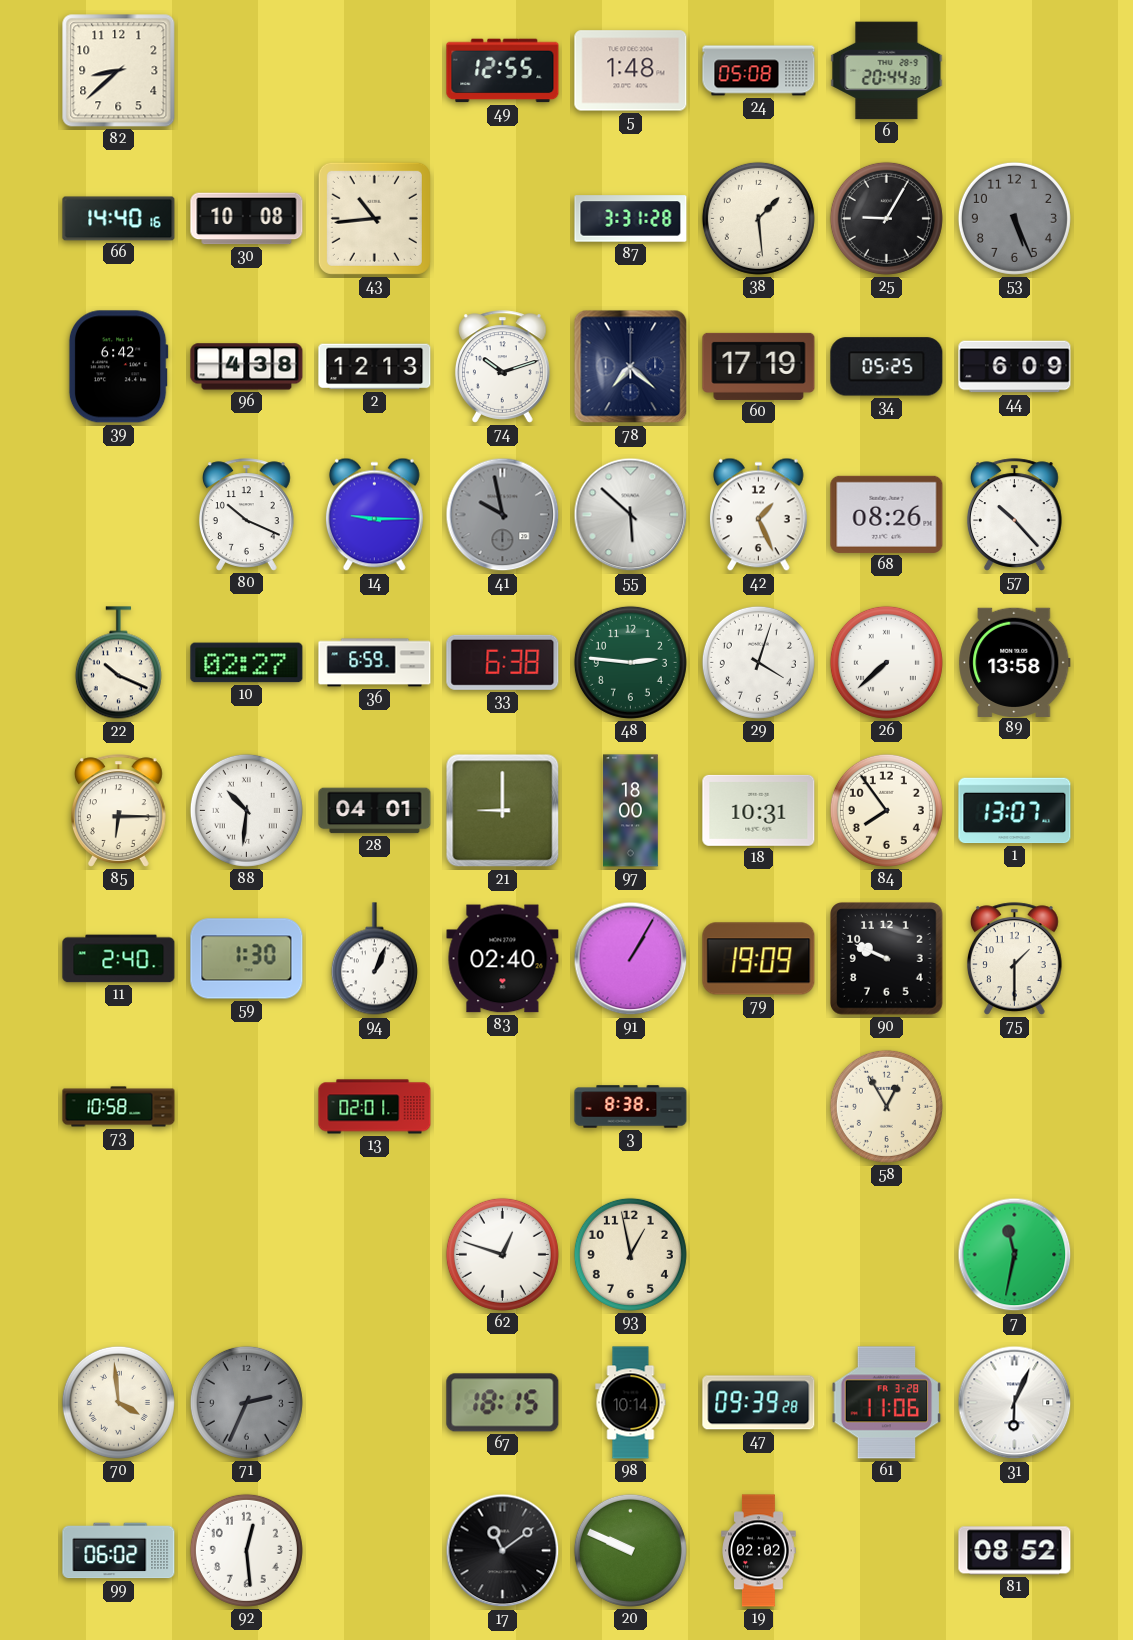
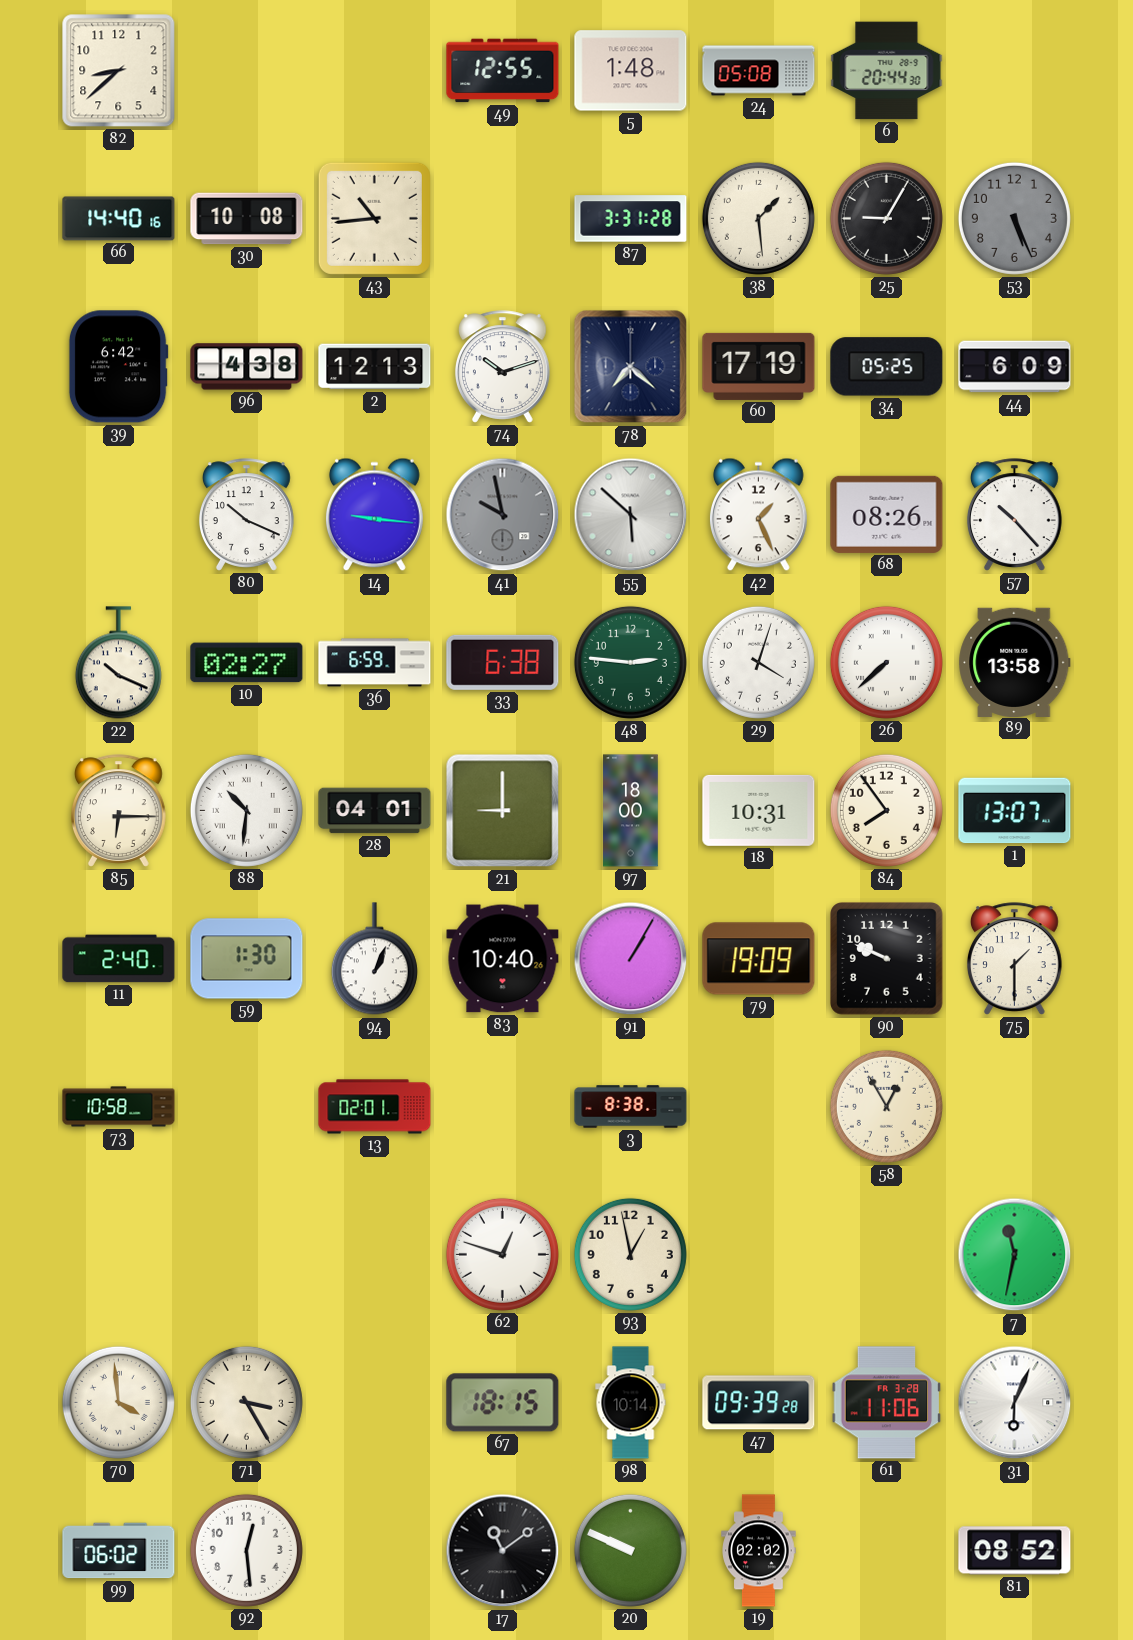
14: 9:15 -> 9:16
83: 02:40 -> 10:40
71: 2:34 -> 3:25
71 dial: grey -> cream
